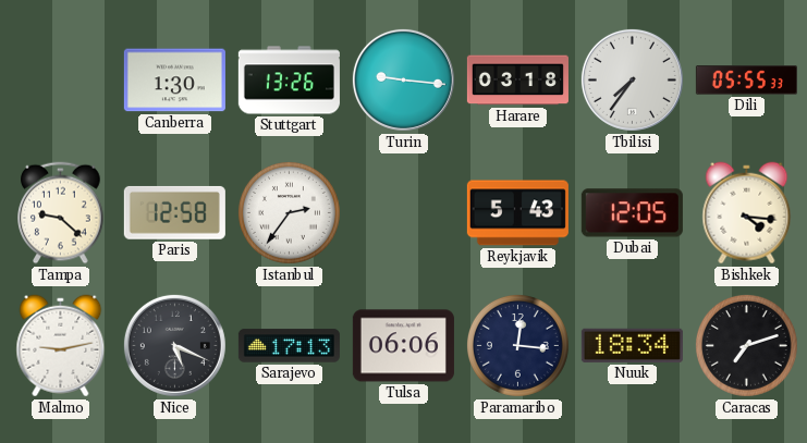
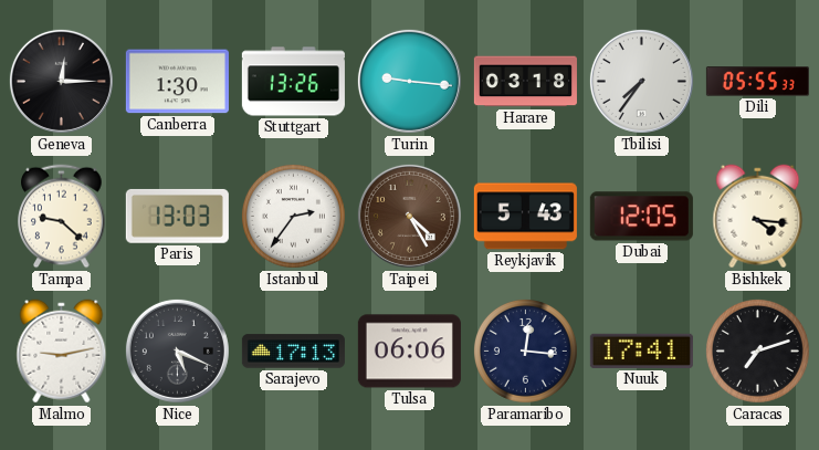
Geneva: none -> 12:15
Paris: 12:58 -> 13:03
Taipei: none -> 4:25
Nuuk: 18:34 -> 17:41
